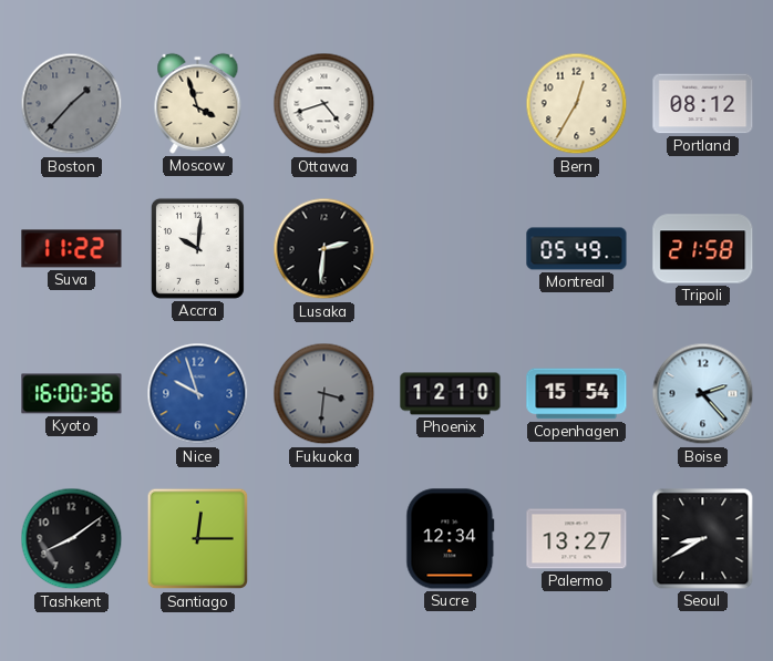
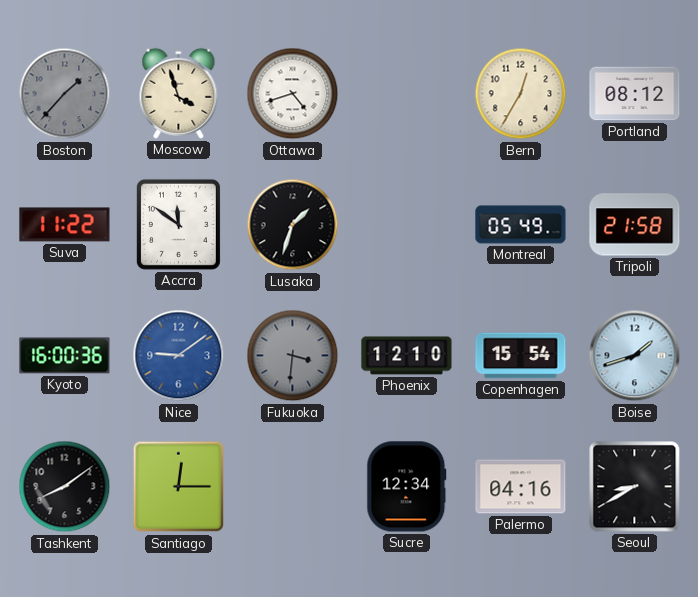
Accra: 10:01 -> 11:51
Lusaka: 2:31 -> 1:33
Nice: 9:57 -> 9:09
Boise: 2:23 -> 1:42
Palermo: 13:27 -> 04:16
